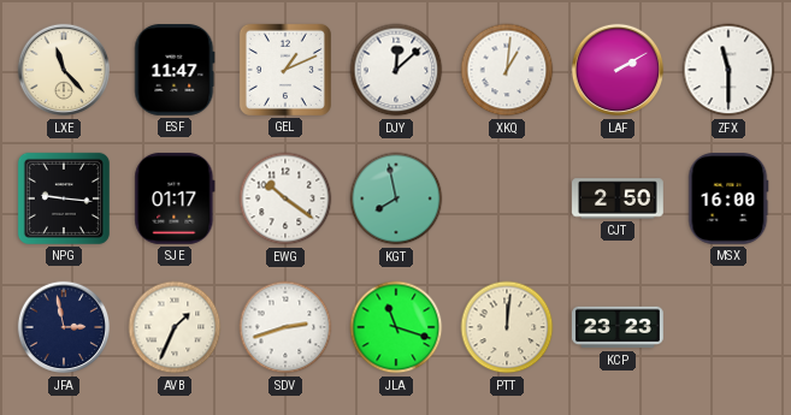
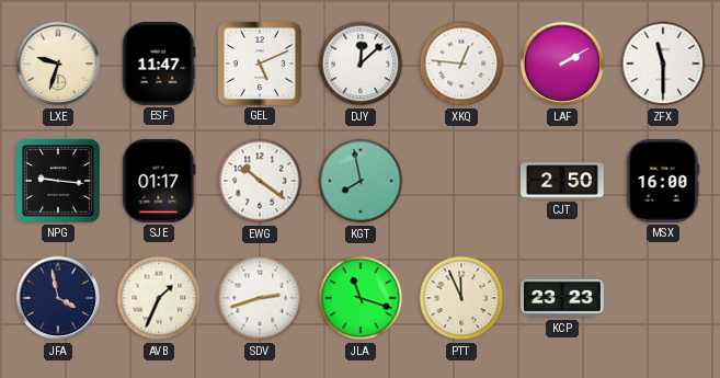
LXE: 11:23 -> 9:33
GEL: 1:11 -> 5:11
XKQ: 1:01 -> 12:46
JFA: 2:58 -> 3:58
PTT: 12:01 -> 11:56
